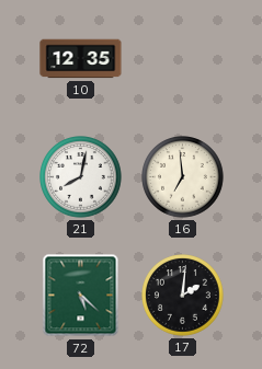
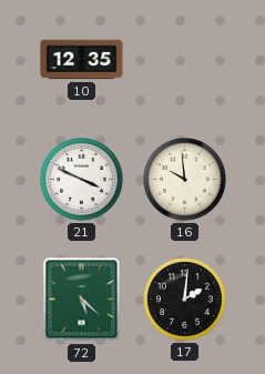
21: 8:02 -> 3:49
16: 6:59 -> 9:59
